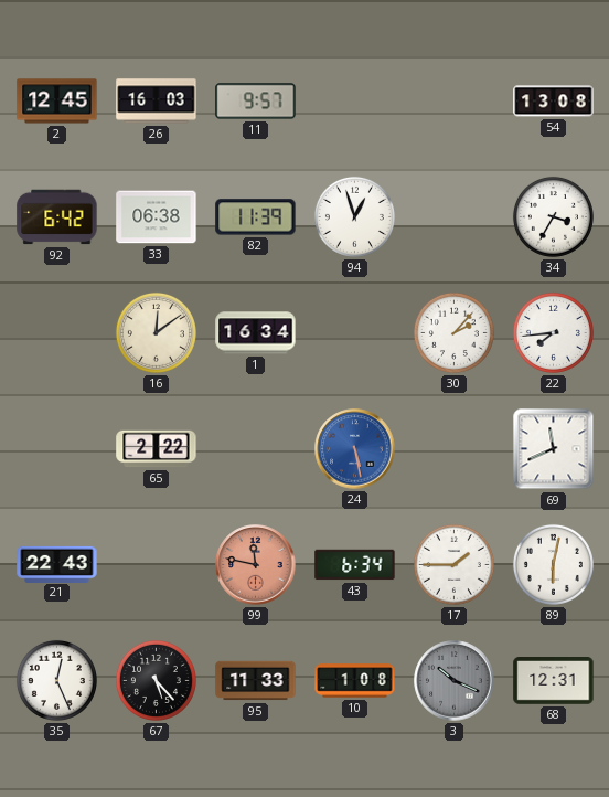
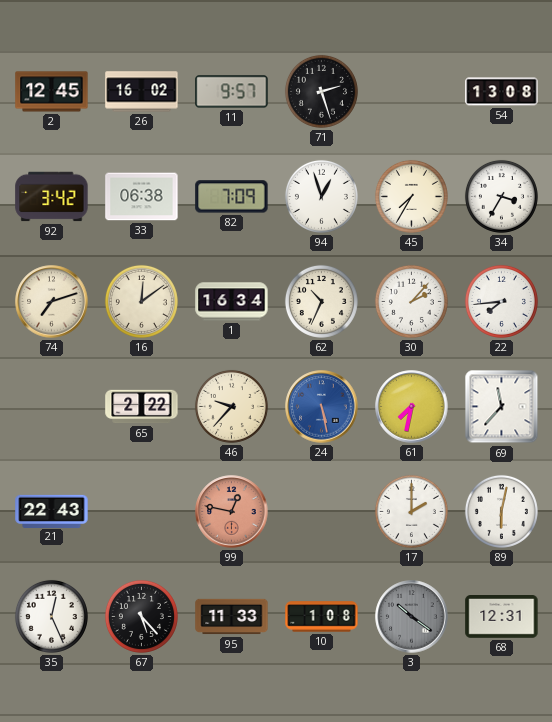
26: 16:03 -> 16:02
71: none -> 2:27
92: 6:42 -> 3:42
82: 11:39 -> 7:09
45: none -> 7:35
74: none -> 7:12
62: none -> 10:34
46: none -> 9:37
61: none -> 7:32
69: 11:41 -> 11:37
99: 11:47 -> 12:47
43: 6:34 -> none
17: 1:45 -> 2:00
3: 10:19 -> 10:21
